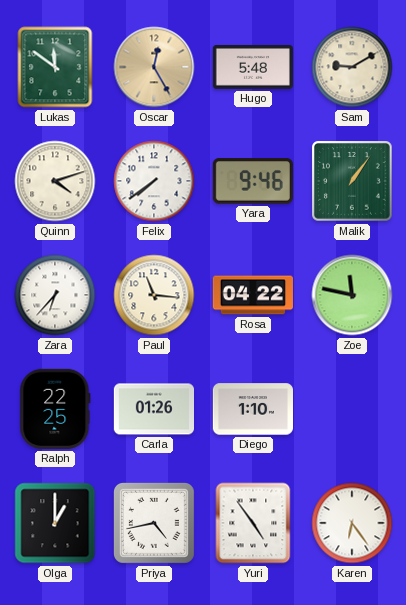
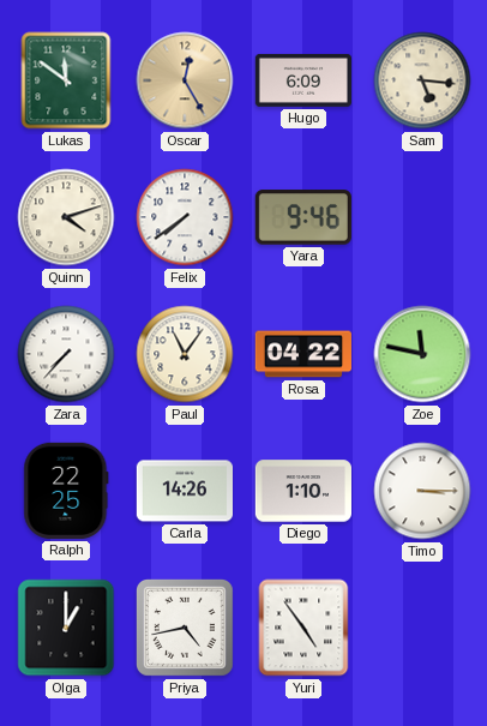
Hugo: 5:48 -> 6:09
Sam: 9:10 -> 5:16
Malik: 1:06 -> none
Zara: 6:37 -> 7:37
Paul: 11:16 -> 11:06
Carla: 01:26 -> 14:26
Timo: none -> 3:15
Karen: 6:24 -> none
